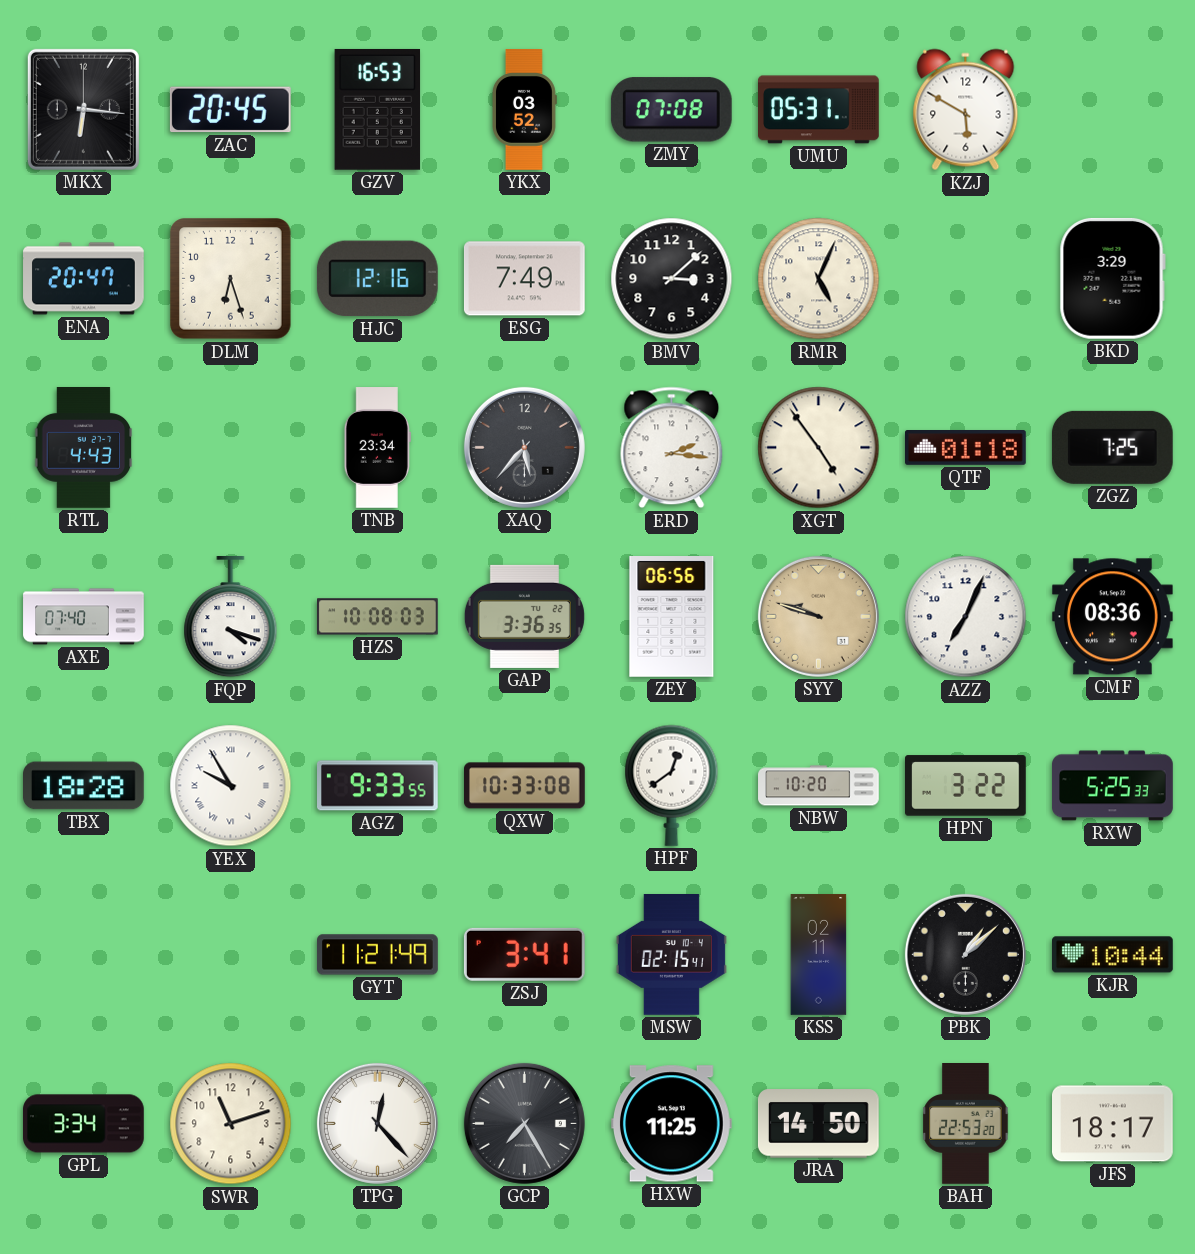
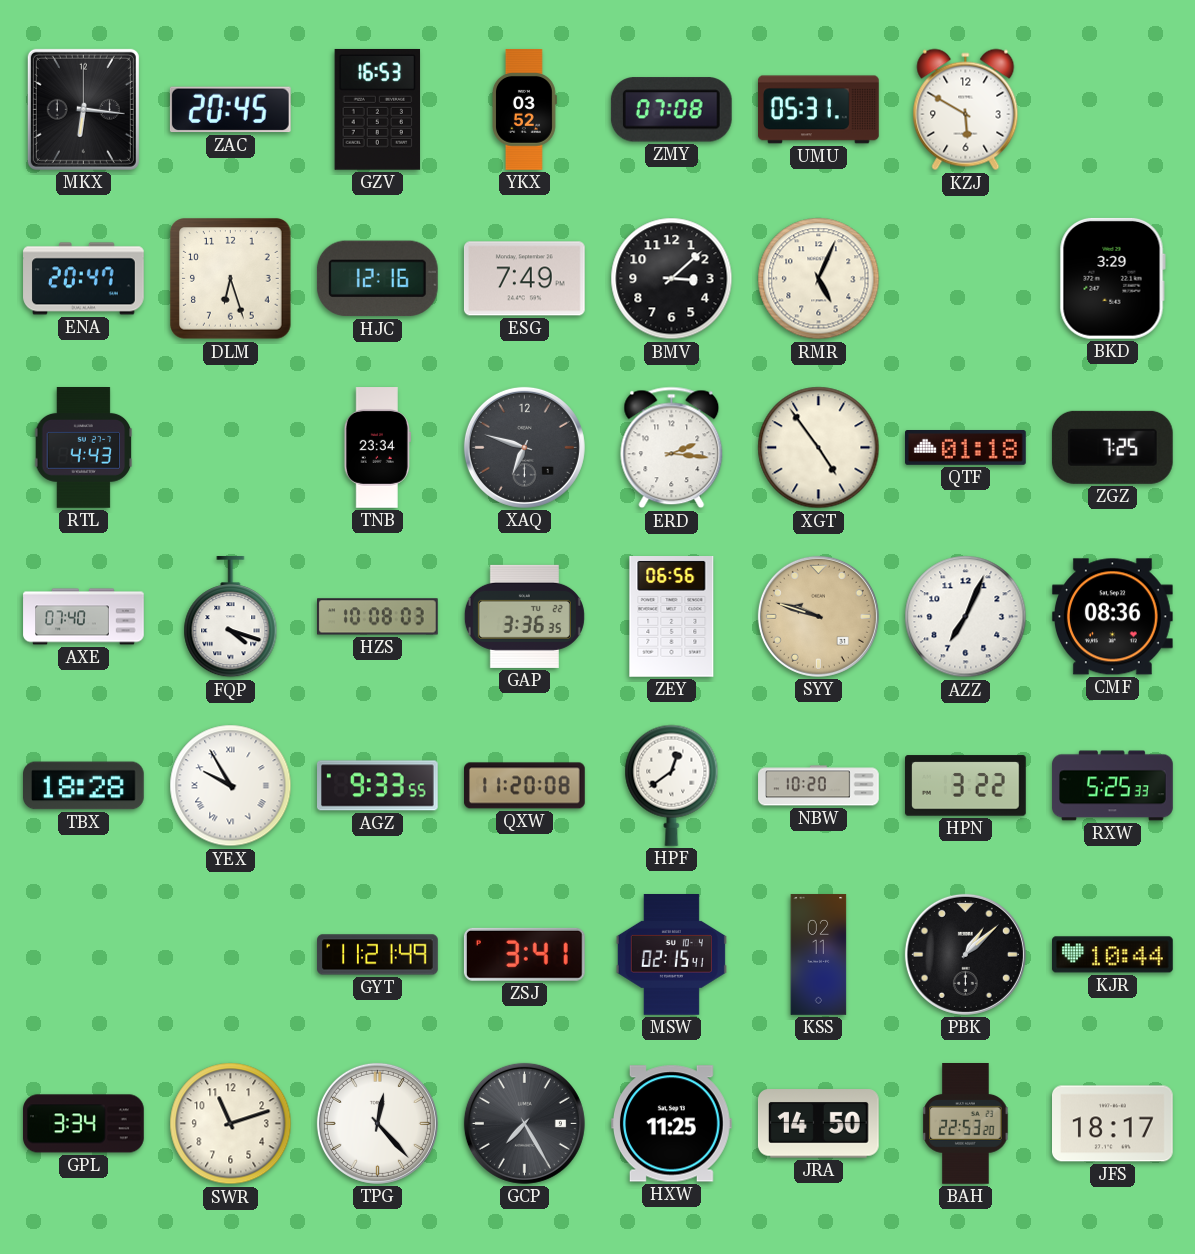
XAQ: 5:37 -> 6:48
QXW: 10:33 -> 11:20
